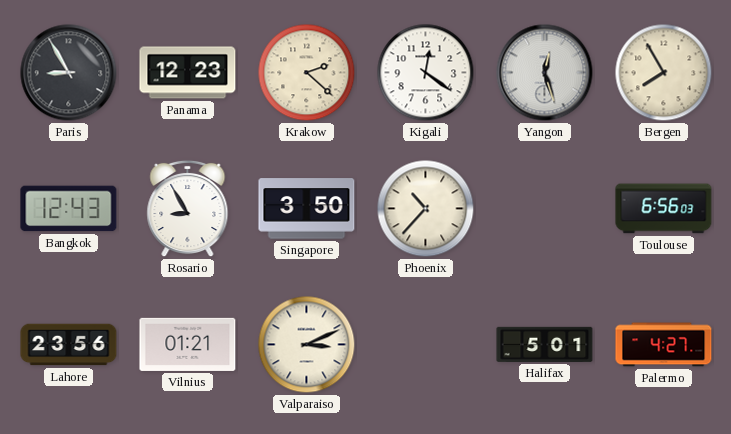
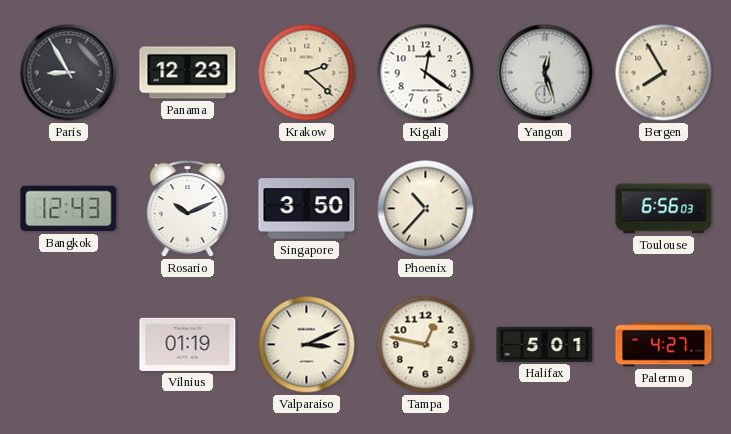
Rosario: 8:55 -> 10:11
Lahore: 23:56 -> none
Vilnius: 01:21 -> 01:19
Tampa: none -> 12:47
